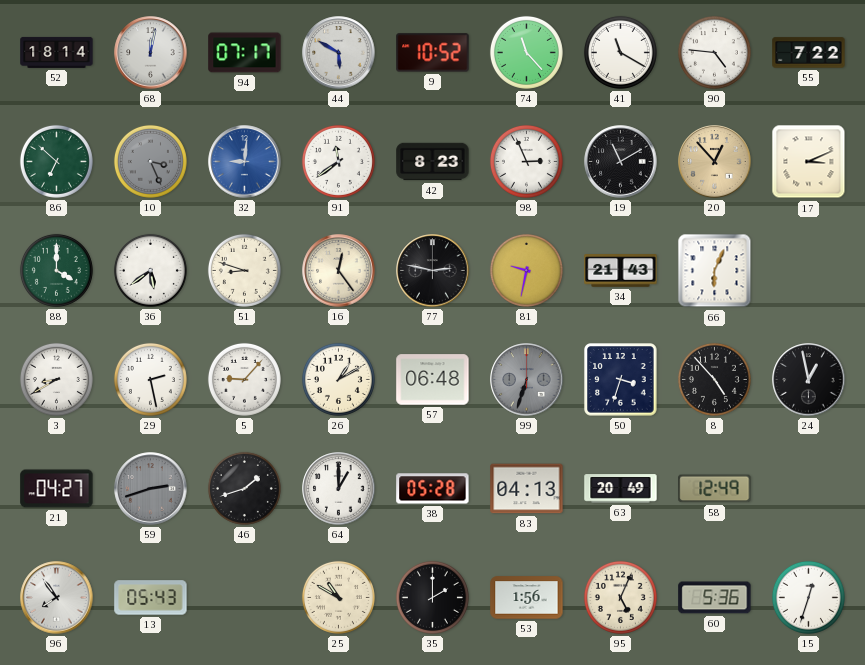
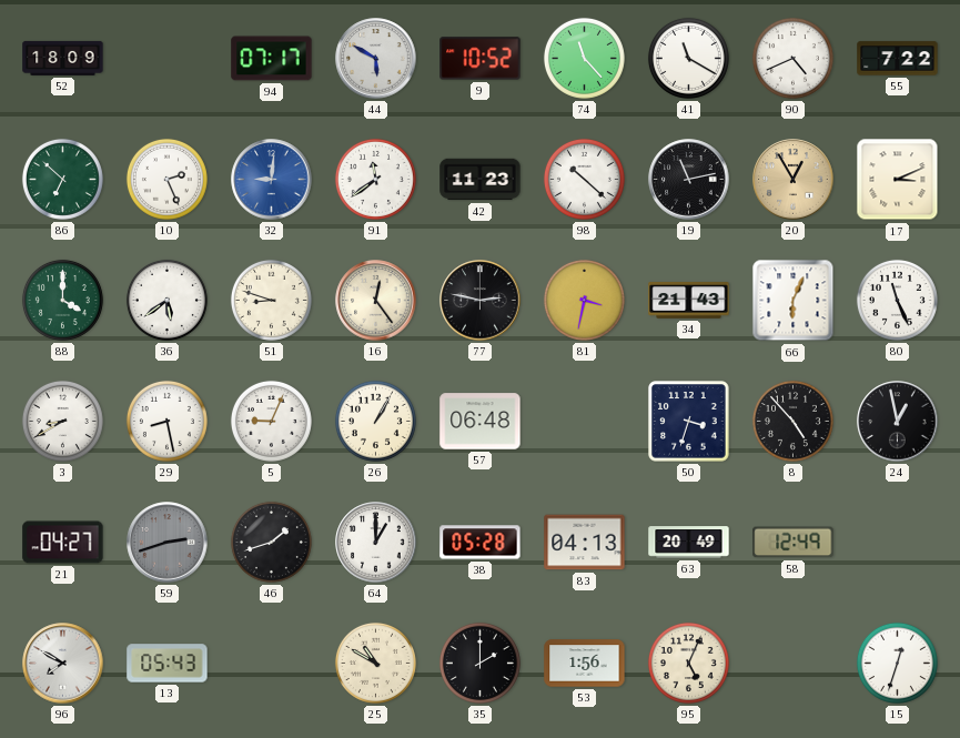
52: 18:14 -> 18:09
68: 12:02 -> none
90: 4:46 -> 4:41
10: 3:26 -> 2:26
10 dial: grey -> white
42: 8:23 -> 11:23
98: 2:56 -> 10:22
19: 11:10 -> 11:13
20: 12:53 -> 12:55
81: 9:32 -> 3:32
80: none -> 11:26
29: 2:28 -> 8:28
5: 9:07 -> 9:04
26: 1:10 -> 1:05
99: 6:33 -> none
96: 7:54 -> 7:50
60: 5:36 -> none
